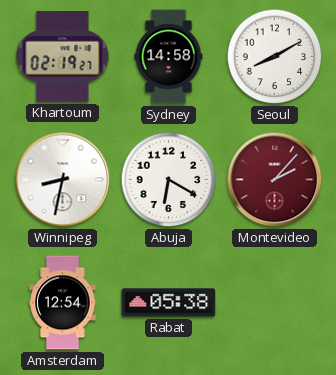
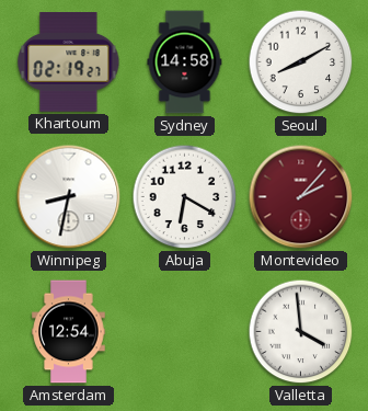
Rabat: 05:38 -> none
Valletta: none -> 3:59
